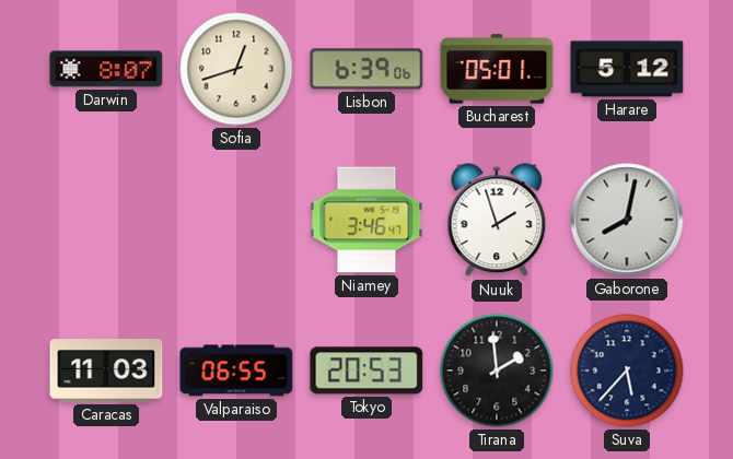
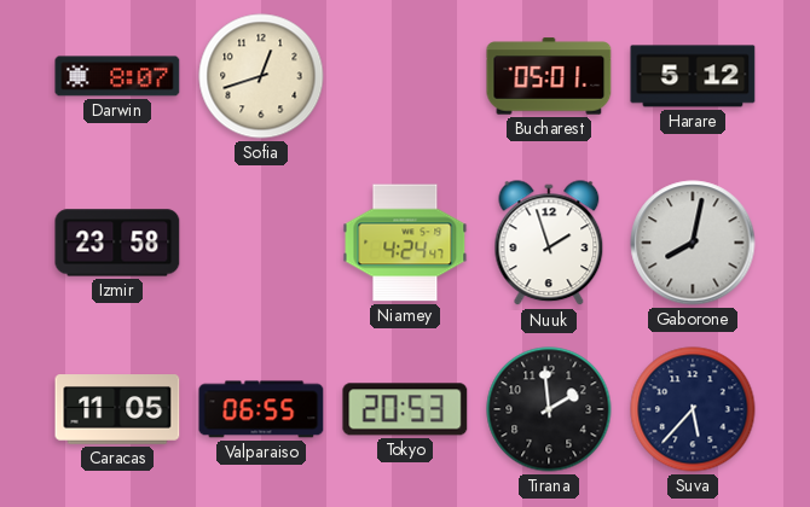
Lisbon: 6:39 -> none
Izmir: none -> 23:58
Niamey: 3:46 -> 4:24
Caracas: 11:03 -> 11:05
